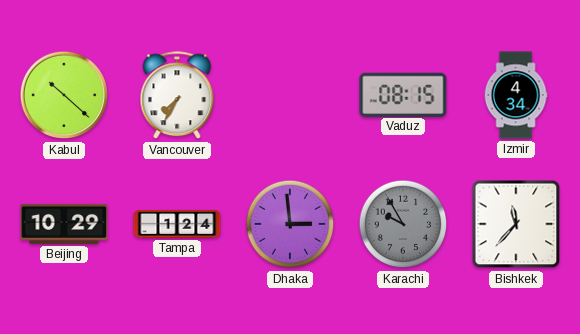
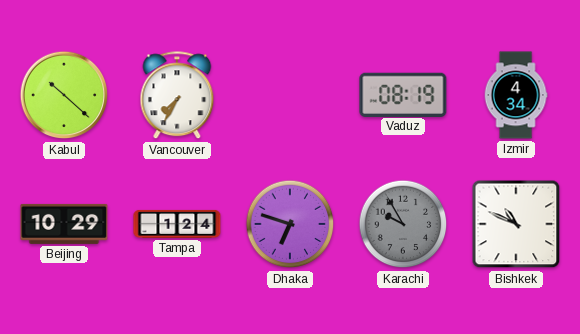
Vaduz: 08:15 -> 08:19
Dhaka: 2:59 -> 6:48
Bishkek: 11:37 -> 10:49
